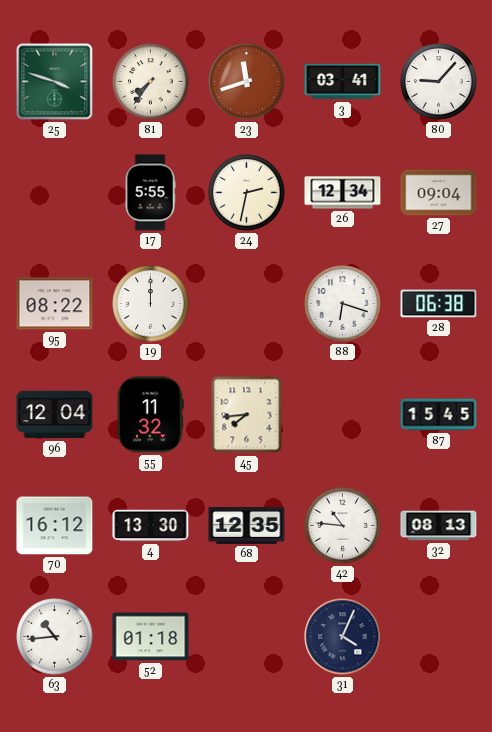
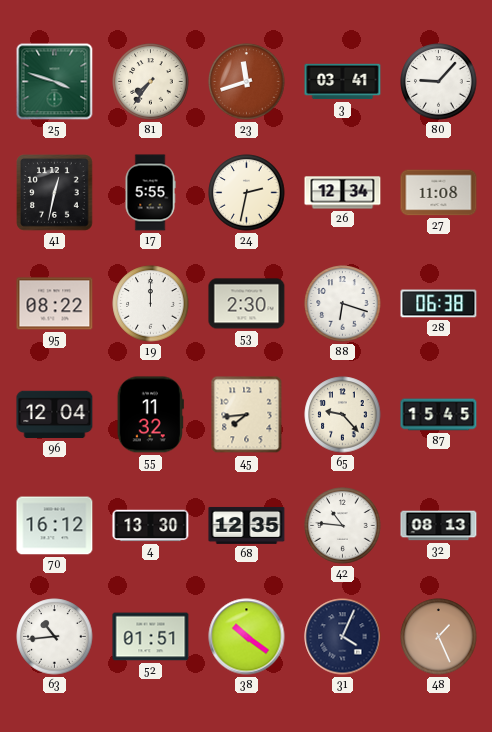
41: none -> 12:32
27: 09:04 -> 11:08
53: none -> 2:30
65: none -> 9:23
52: 01:18 -> 01:51
38: none -> 10:21
48: none -> 1:26
